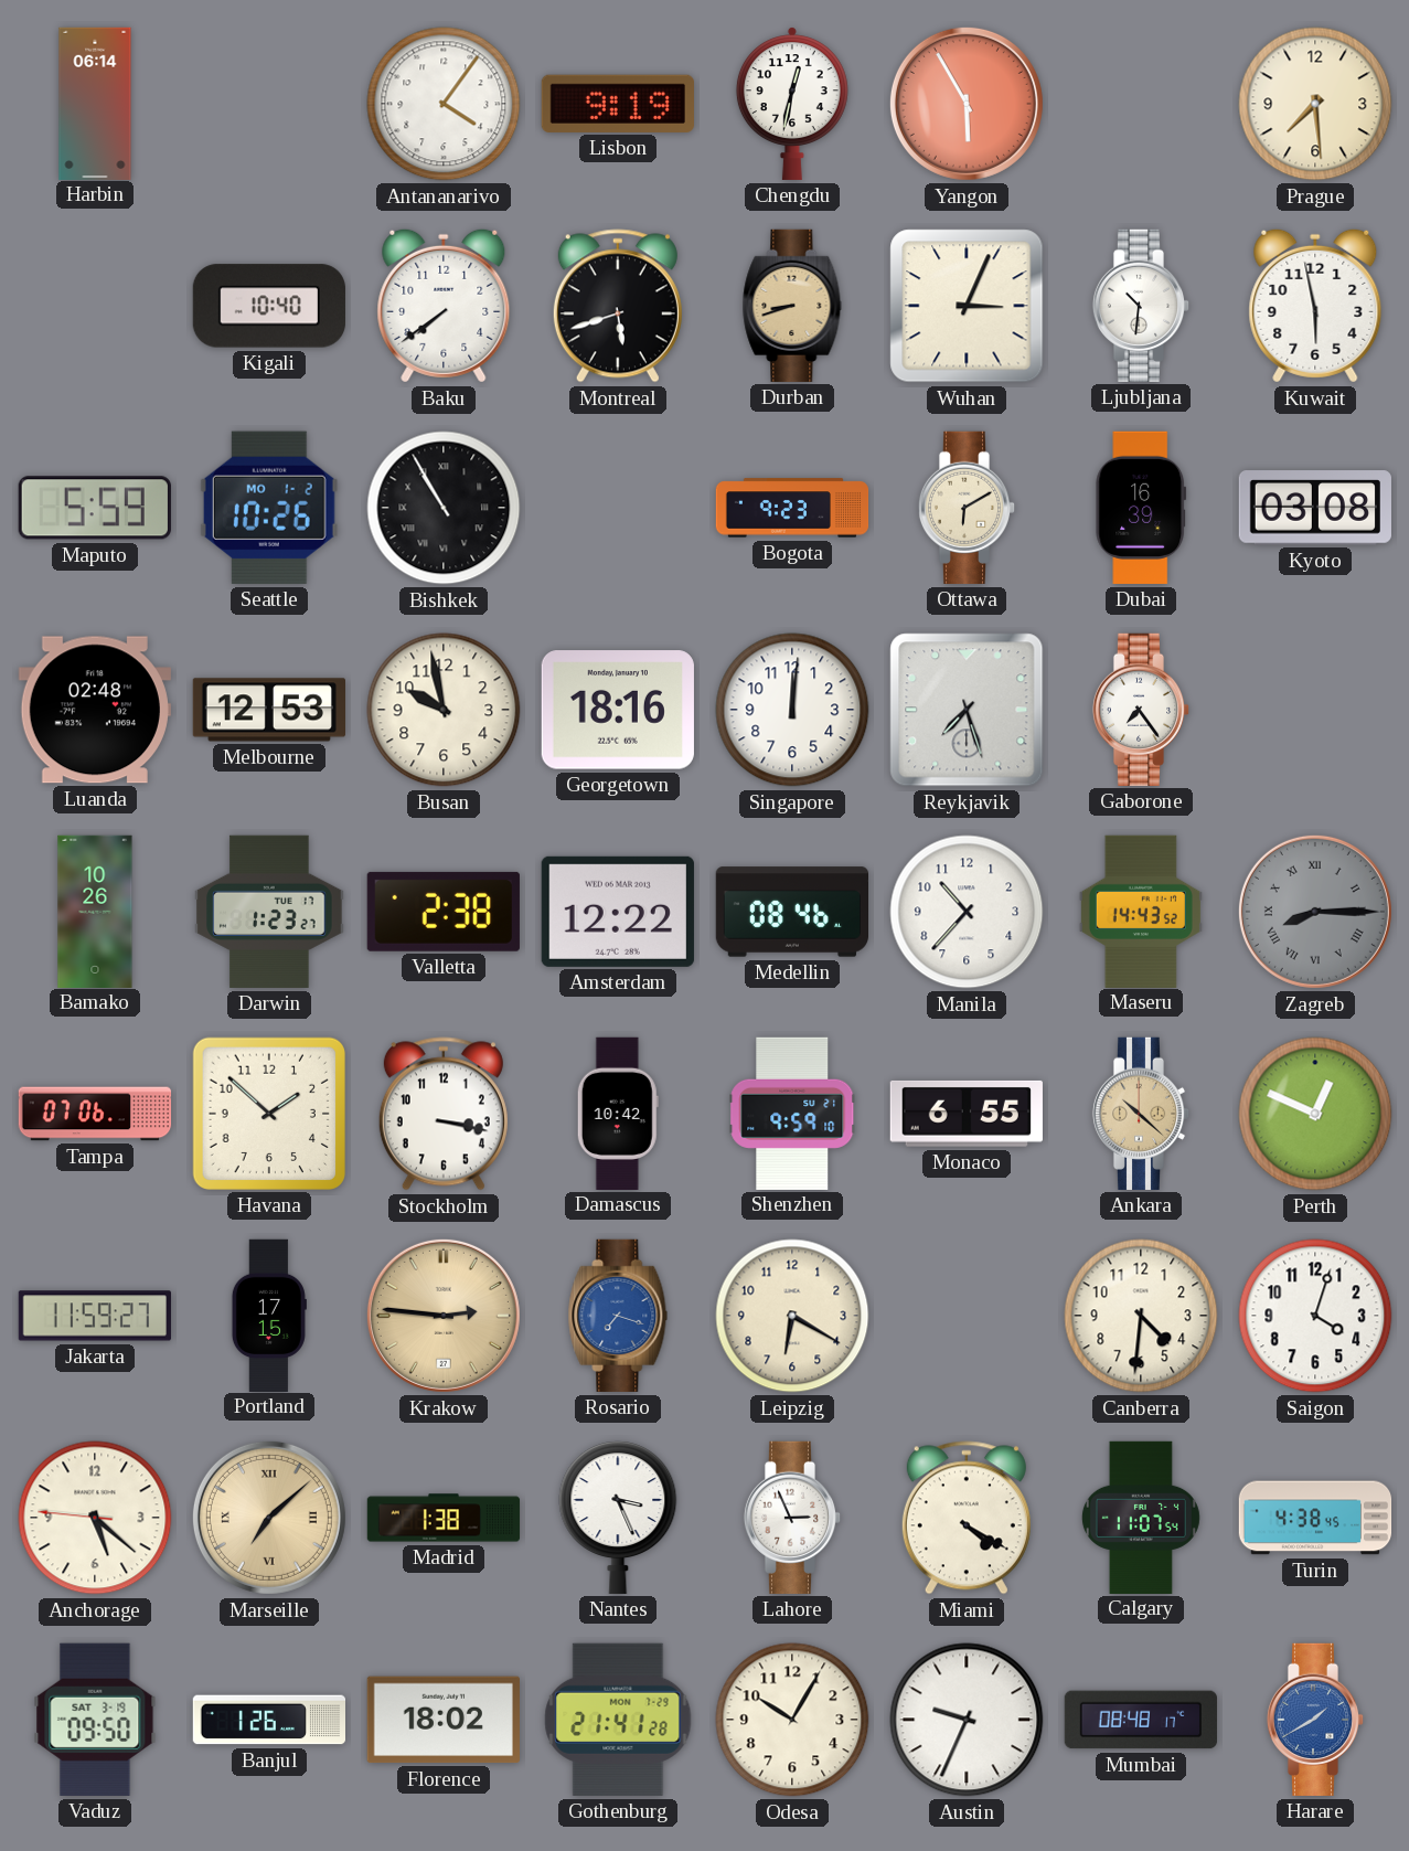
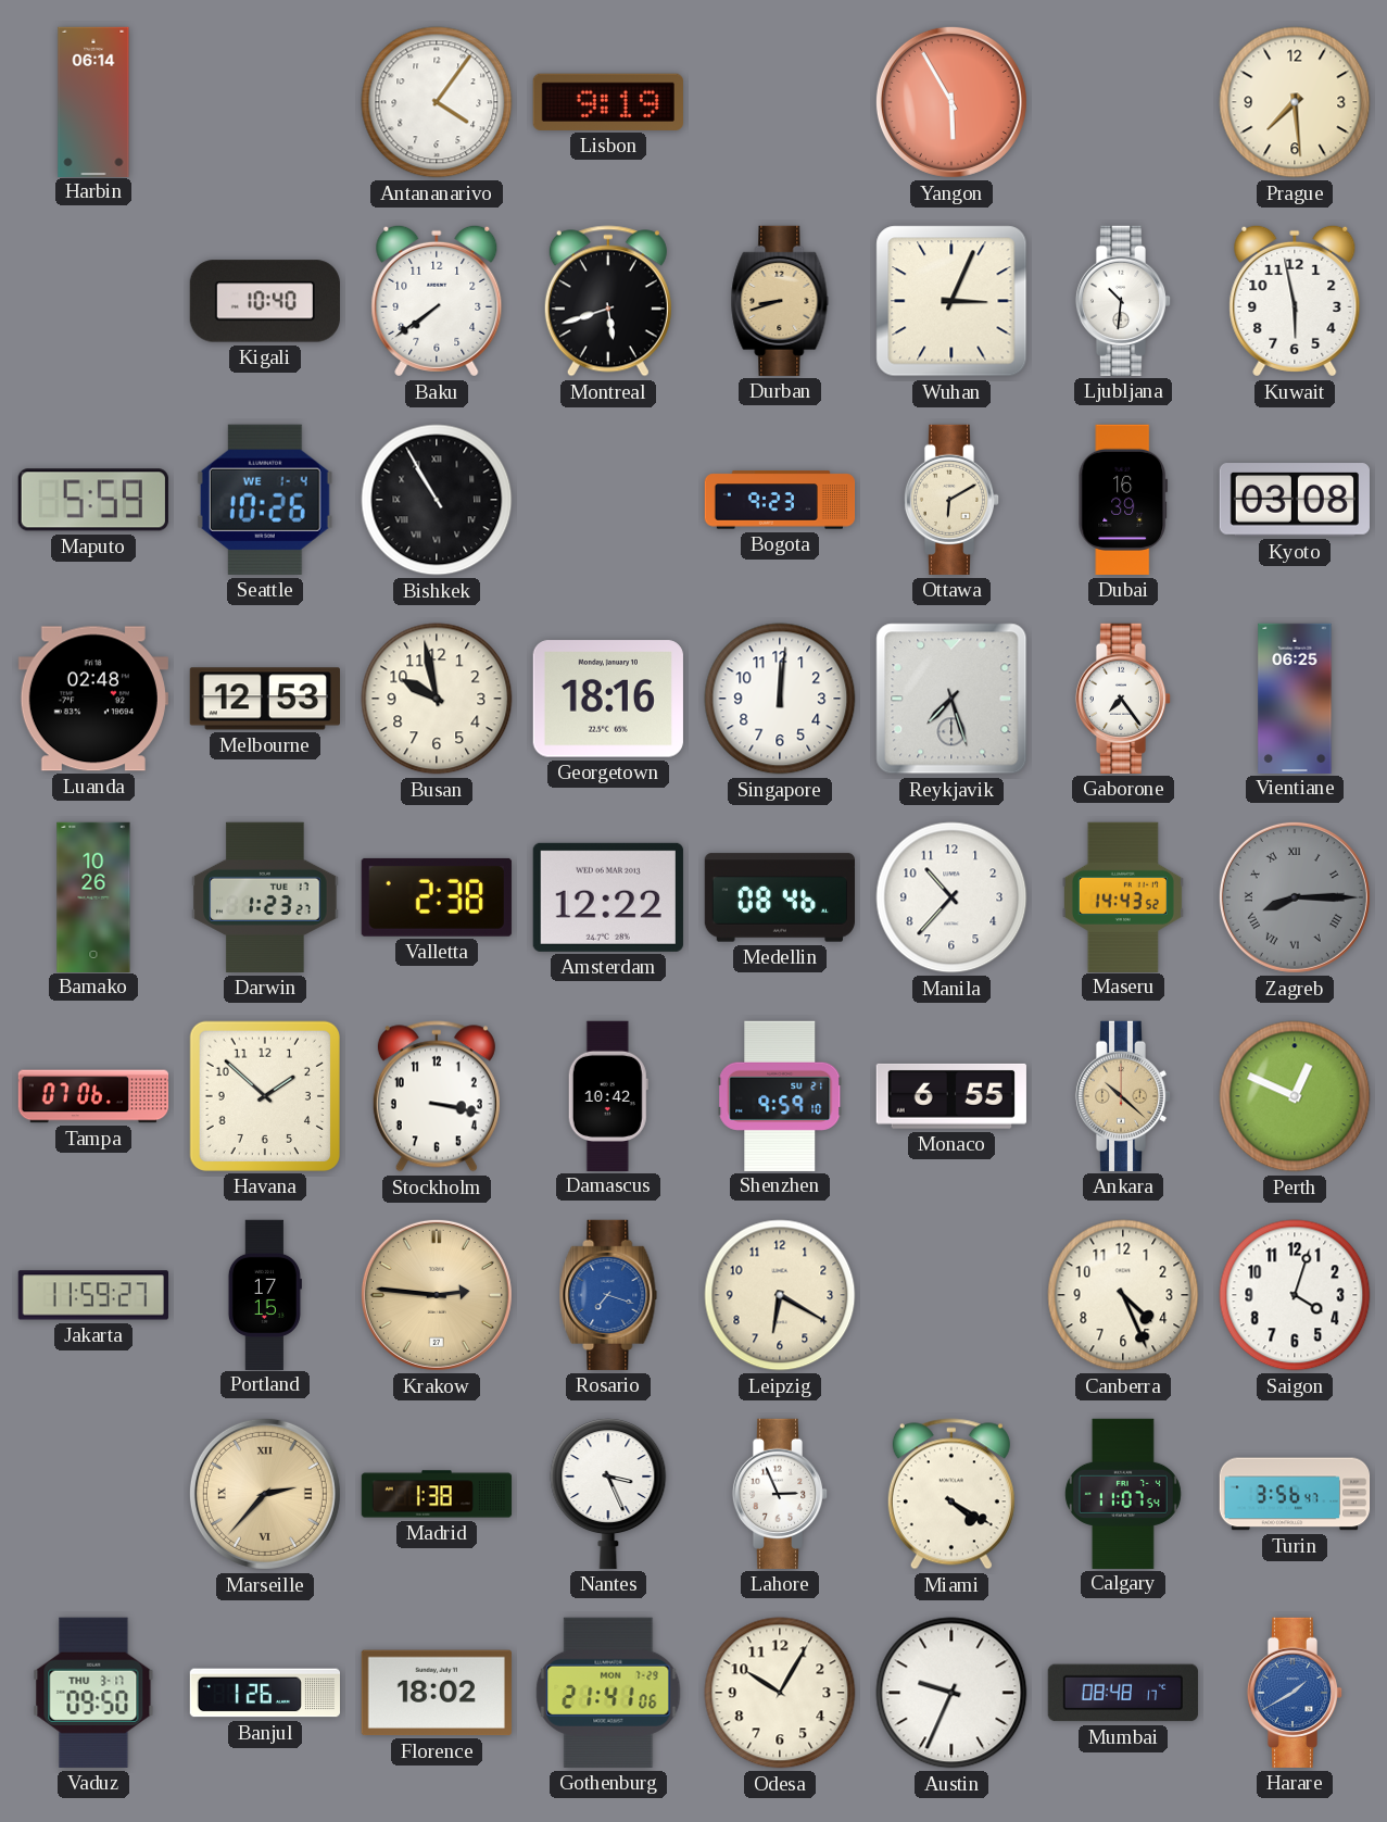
Chengdu: 12:32 -> none
Seattle date: MO 1-2 -> WE 1-4
Vientiane: none -> 06:25
Canberra: 4:31 -> 4:26
Anchorage: 5:21 -> none
Marseille: 7:08 -> 2:37
Turin: 4:38 -> 3:56
Vaduz date: SAT 3-19 -> THU 3-17
Gothenburg: 21:41:28 -> 21:41:06
